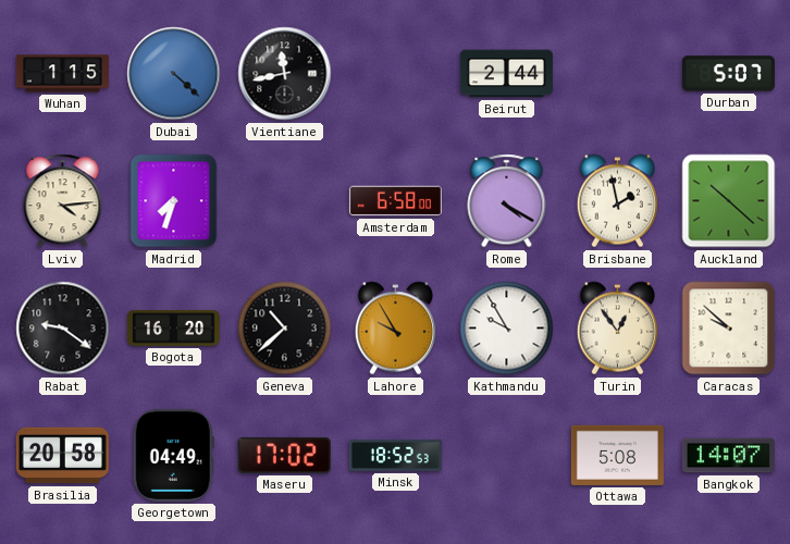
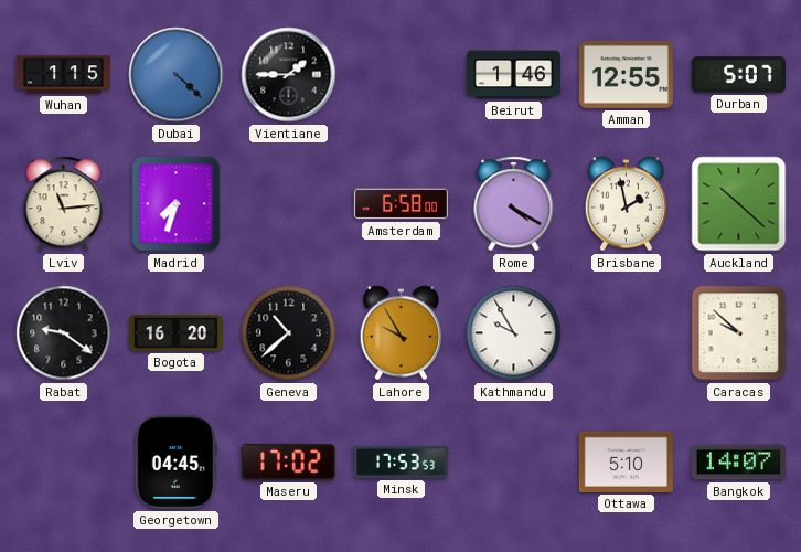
Vientiane: 11:43 -> 1:45
Beirut: 2:44 -> 1:46
Amman: none -> 12:55
Lviv: 4:14 -> 11:14
Turin: 12:54 -> none
Brasilia: 20:58 -> none
Georgetown: 04:49 -> 04:45
Minsk: 18:52 -> 17:53
Ottawa: 5:08 -> 5:10
